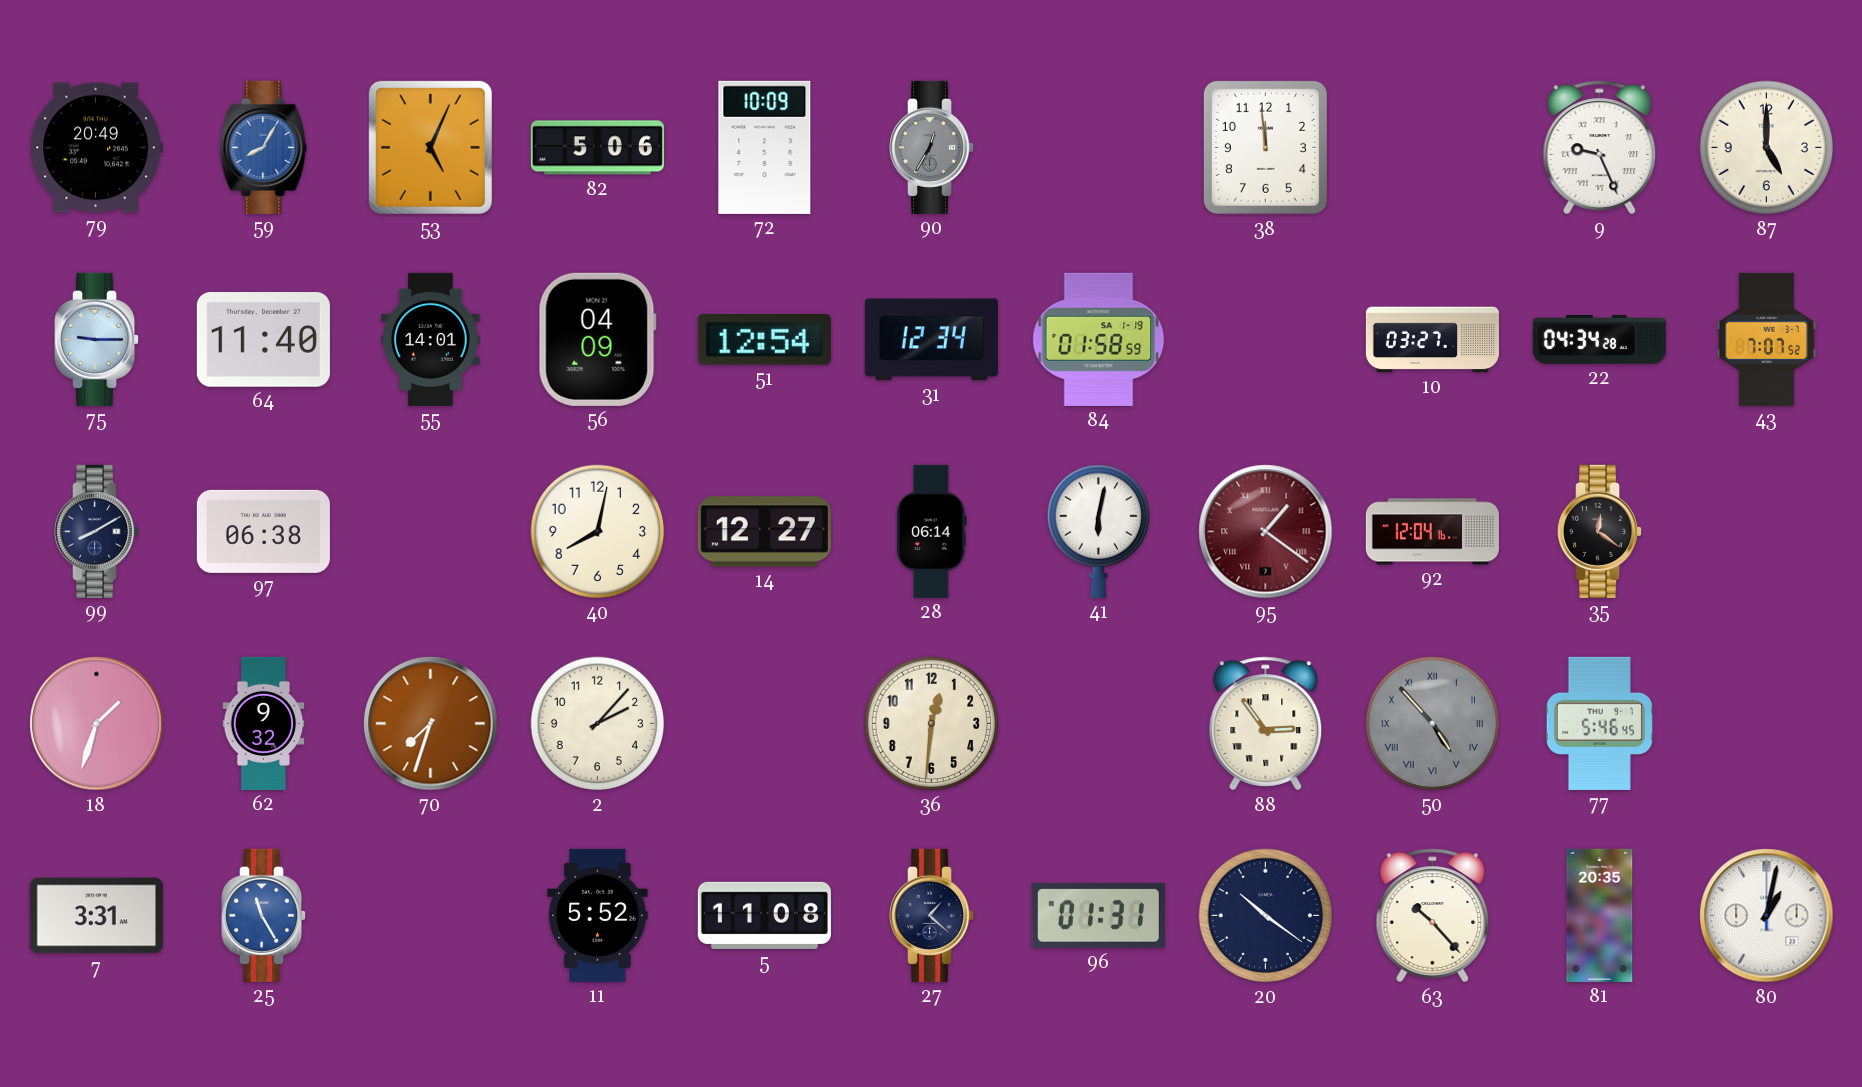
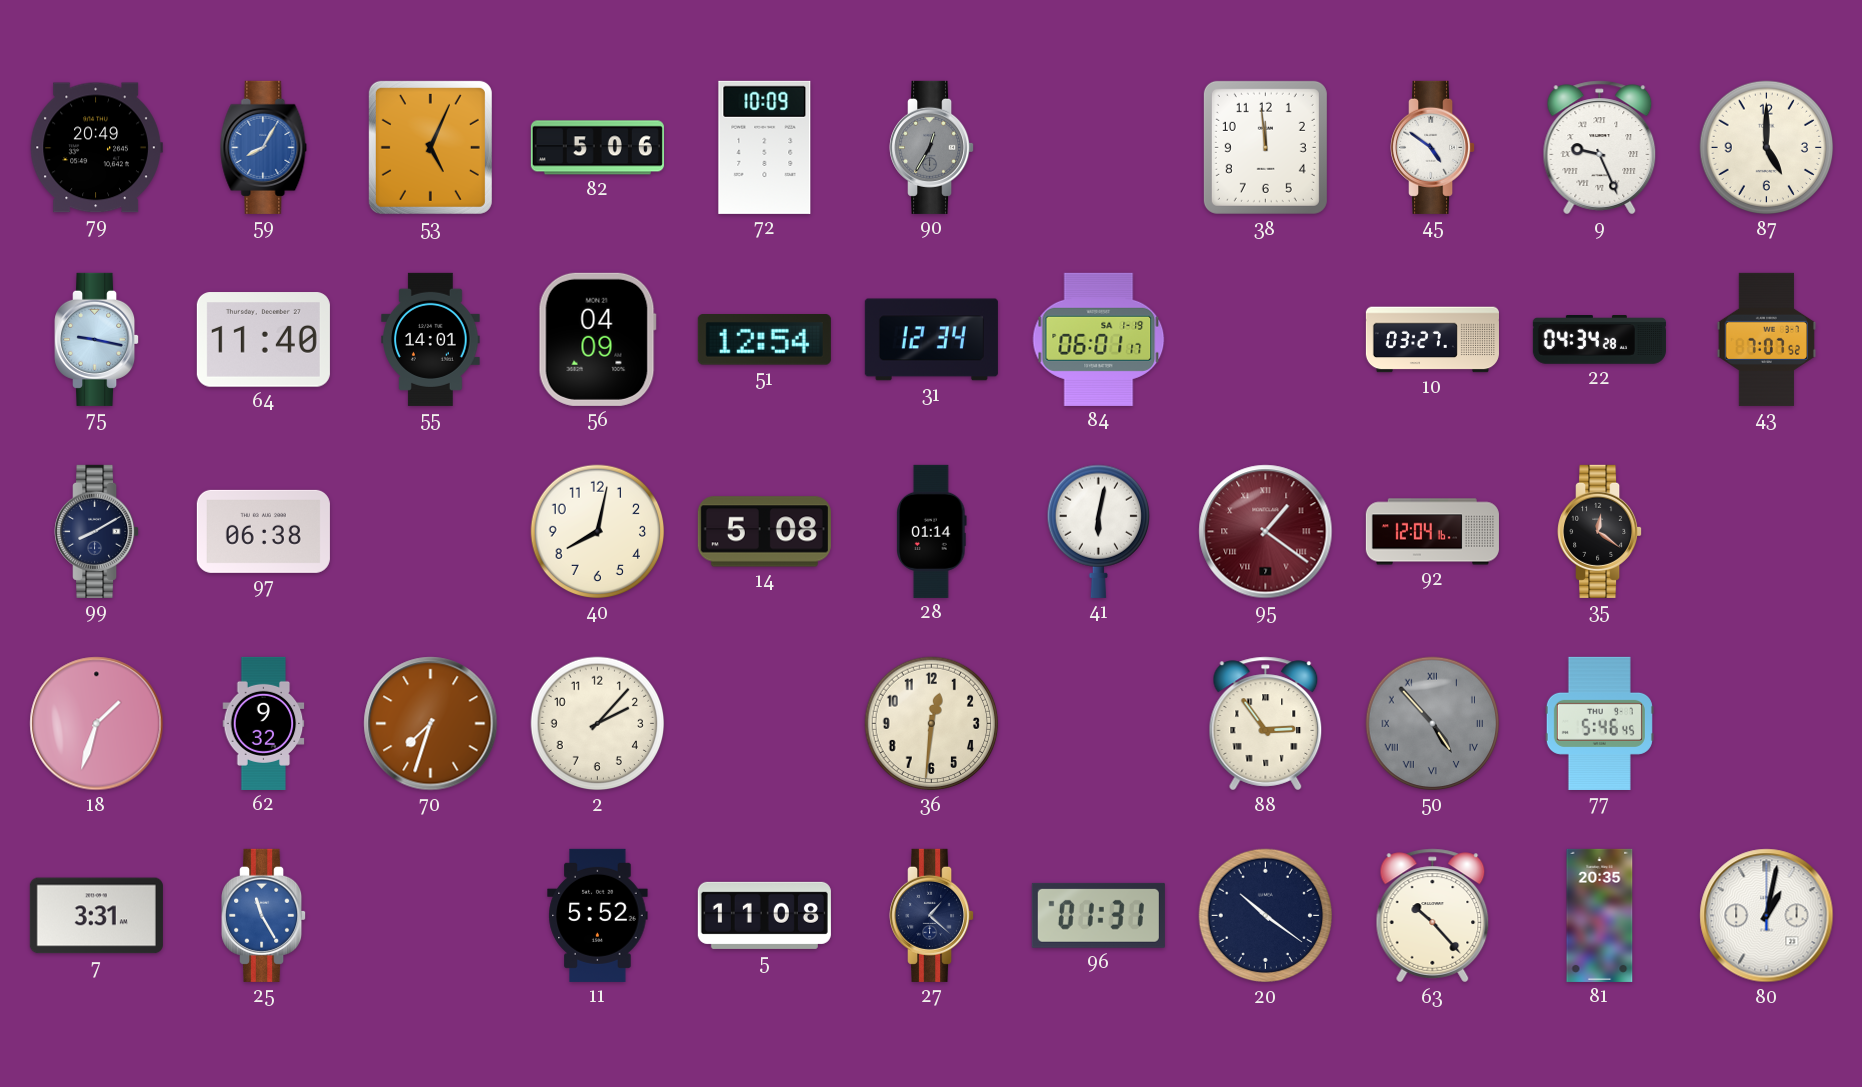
45: none -> 4:51
75: 9:15 -> 9:17
84: 01:58 -> 06:01
14: 12:27 -> 5:08
28: 06:14 -> 01:14
